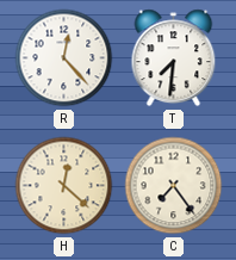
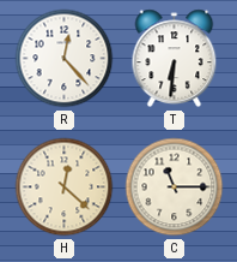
T: 7:31 -> 6:31
C: 7:24 -> 11:15
